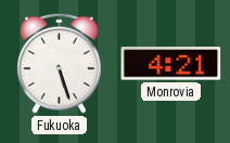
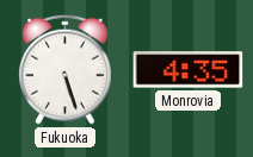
Monrovia: 4:21 -> 4:35
